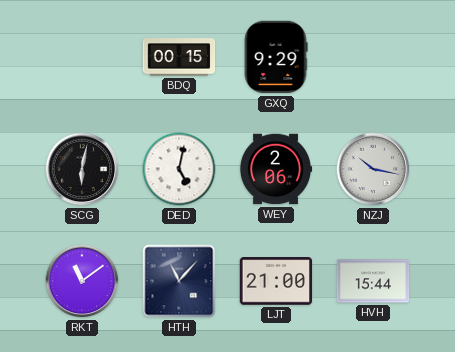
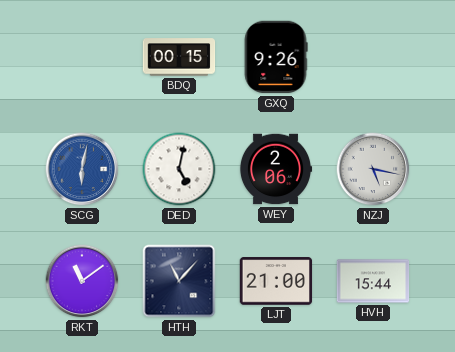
GXQ: 9:29 -> 9:26
SCG dial: black -> blue
NZJ: 10:17 -> 5:17
